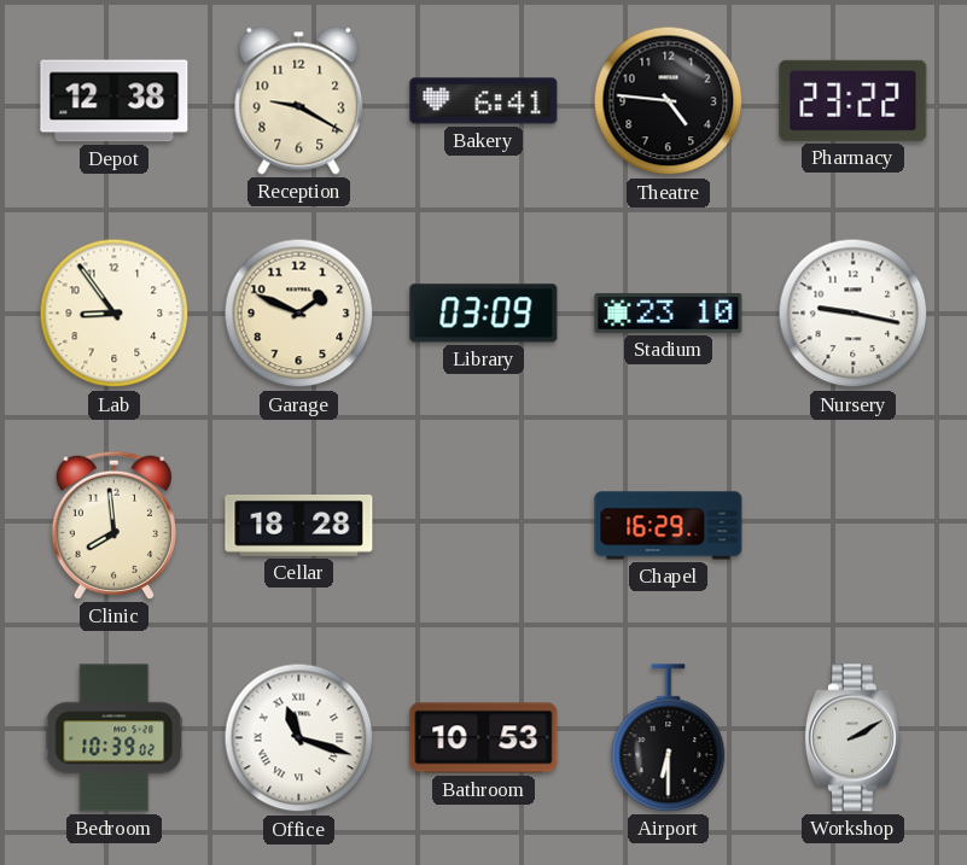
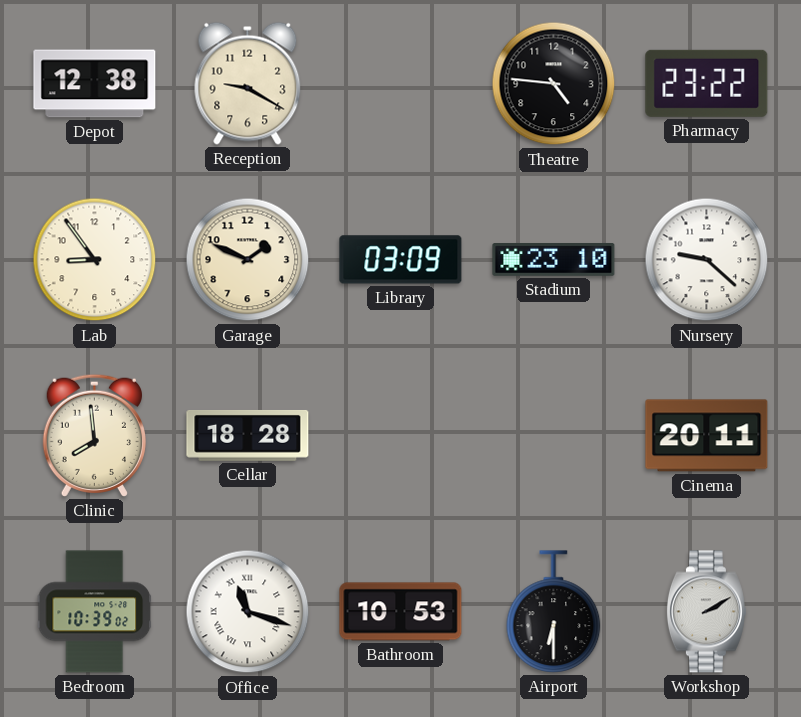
Bakery: 6:41 -> none
Nursery: 9:17 -> 9:22
Chapel: 16:29 -> none
Cinema: none -> 20:11
